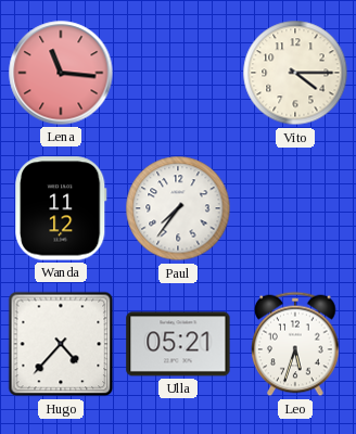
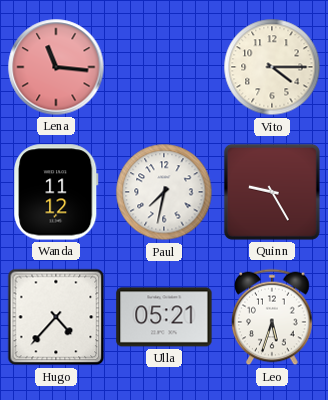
Paul: 7:36 -> 7:32
Quinn: none -> 9:25
